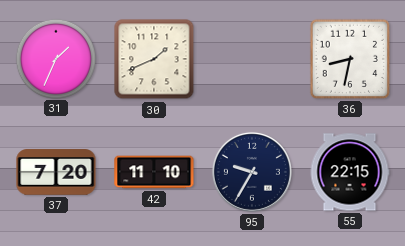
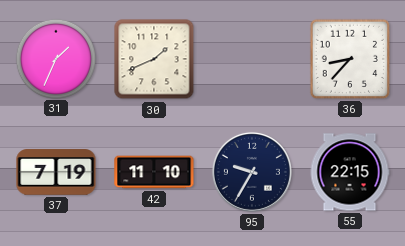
36: 8:32 -> 8:37
37: 7:20 -> 7:19
